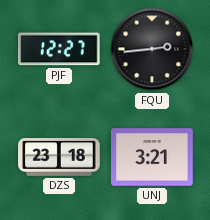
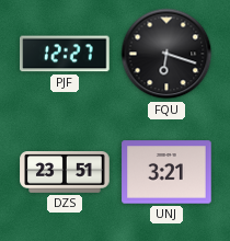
FQU: 2:44 -> 6:18
DZS: 23:18 -> 23:51
